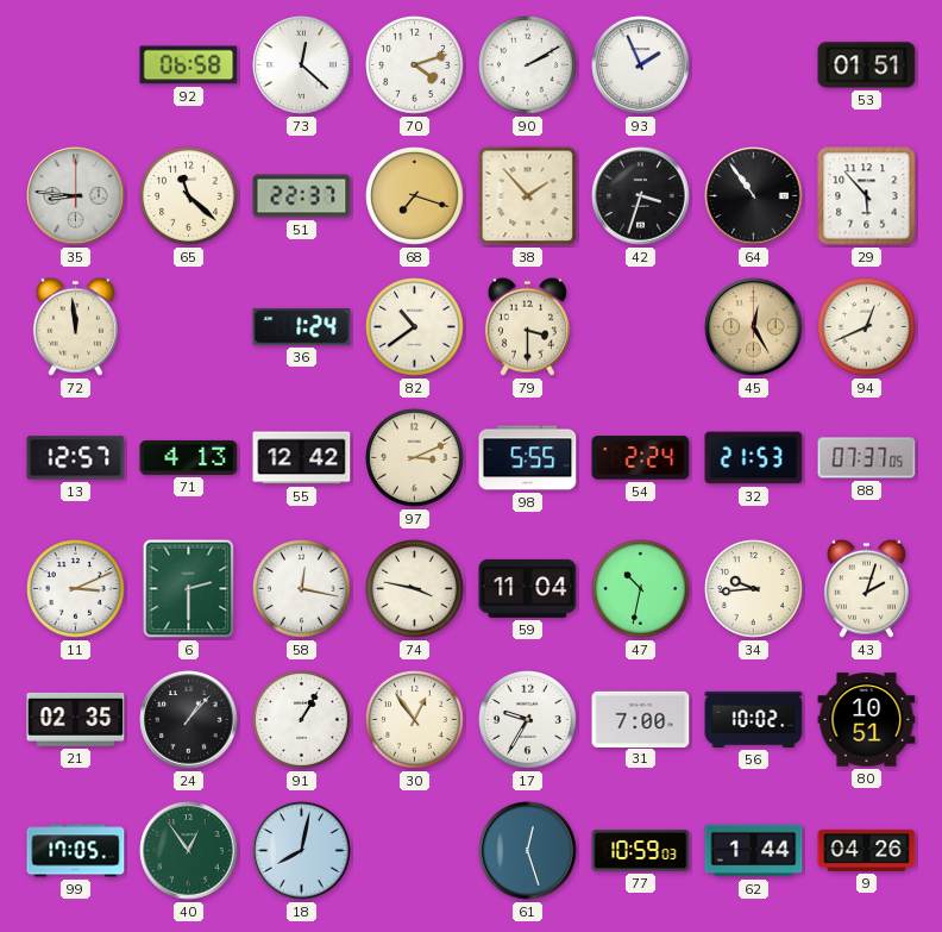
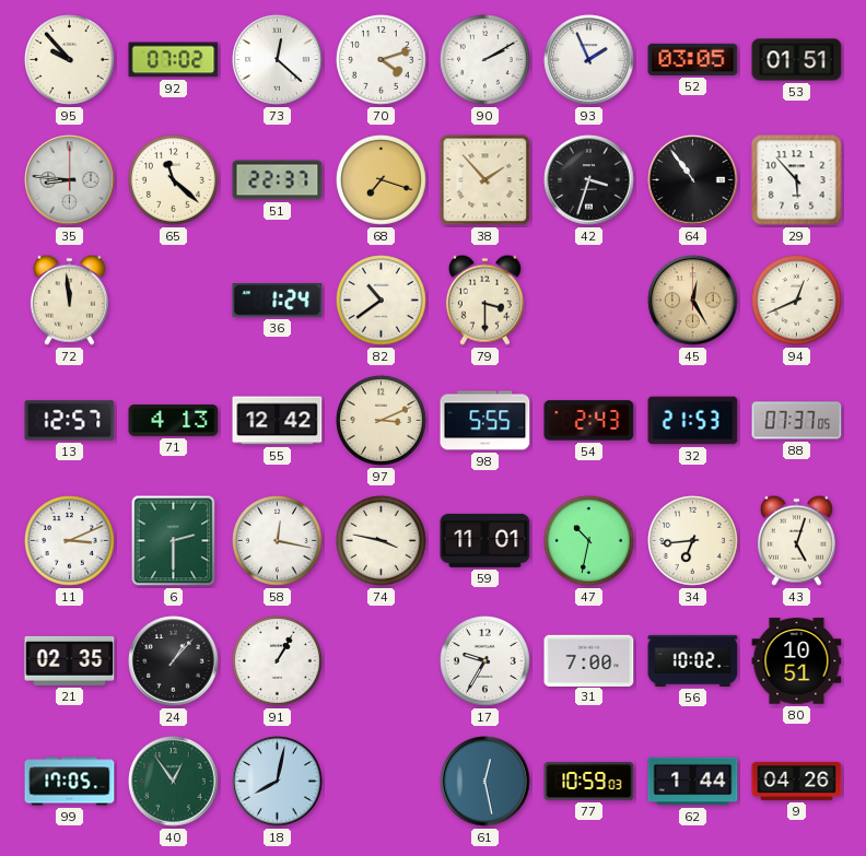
95: none -> 9:53
92: 06:58 -> 07:02
52: none -> 03:05
54: 2:24 -> 2:43
59: 11:04 -> 11:01
34: 9:44 -> 6:44
43: 2:03 -> 5:03
30: 12:54 -> none
61: 12:27 -> 12:28
